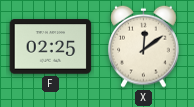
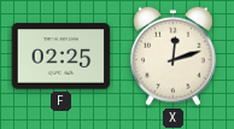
X: 12:09 -> 12:12
